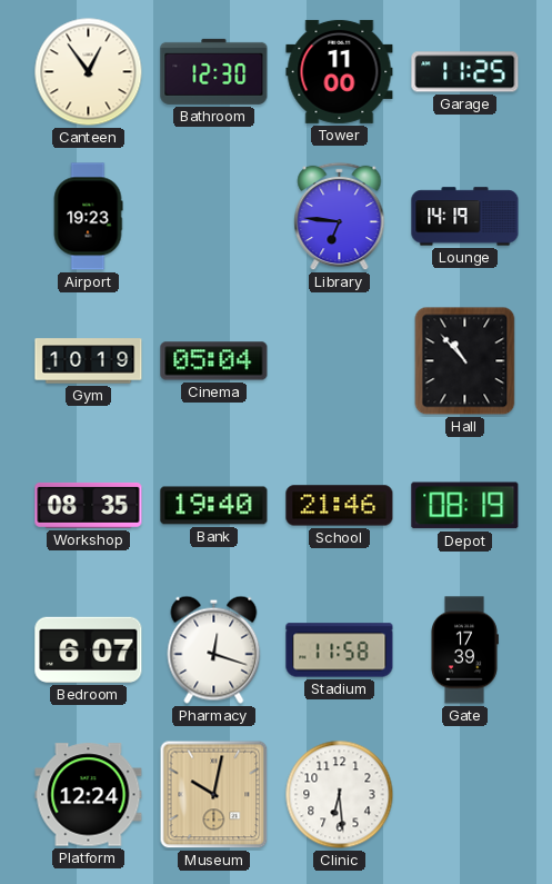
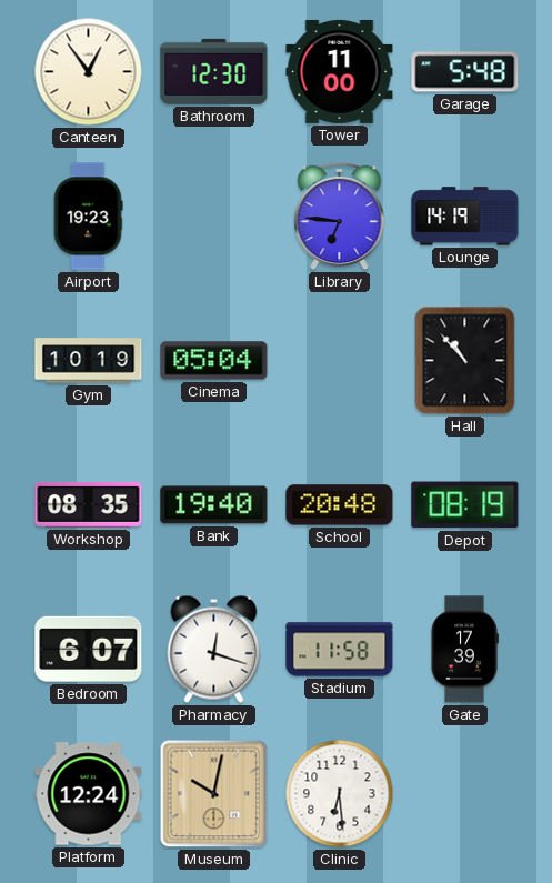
Garage: 11:25 -> 5:48
School: 21:46 -> 20:48
